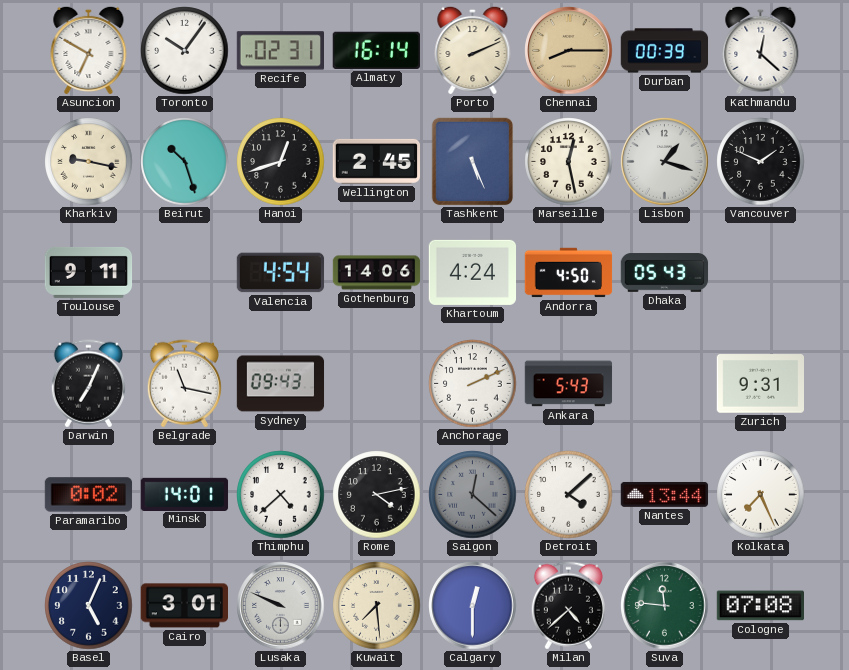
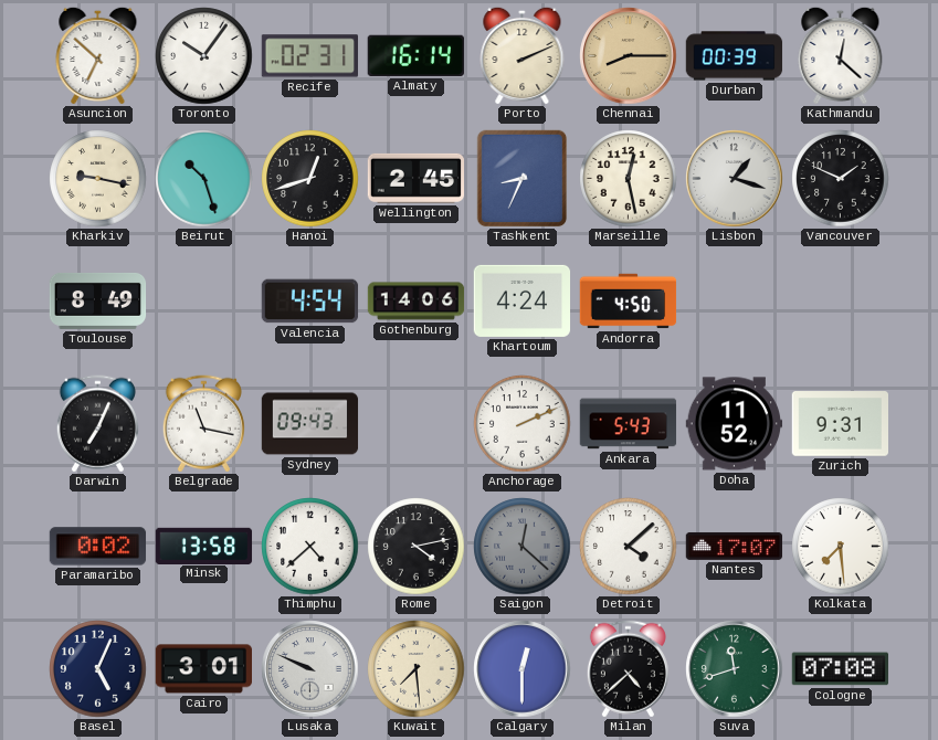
Asuncion: 6:50 -> 6:52
Tashkent: 5:26 -> 8:34
Toulouse: 9:11 -> 8:49
Dhaka: 05:43 -> none
Doha: none -> 11:52
Minsk: 14:01 -> 13:58
Nantes: 13:44 -> 17:07
Kolkata: 7:26 -> 7:29
Suva: 11:46 -> 11:42
